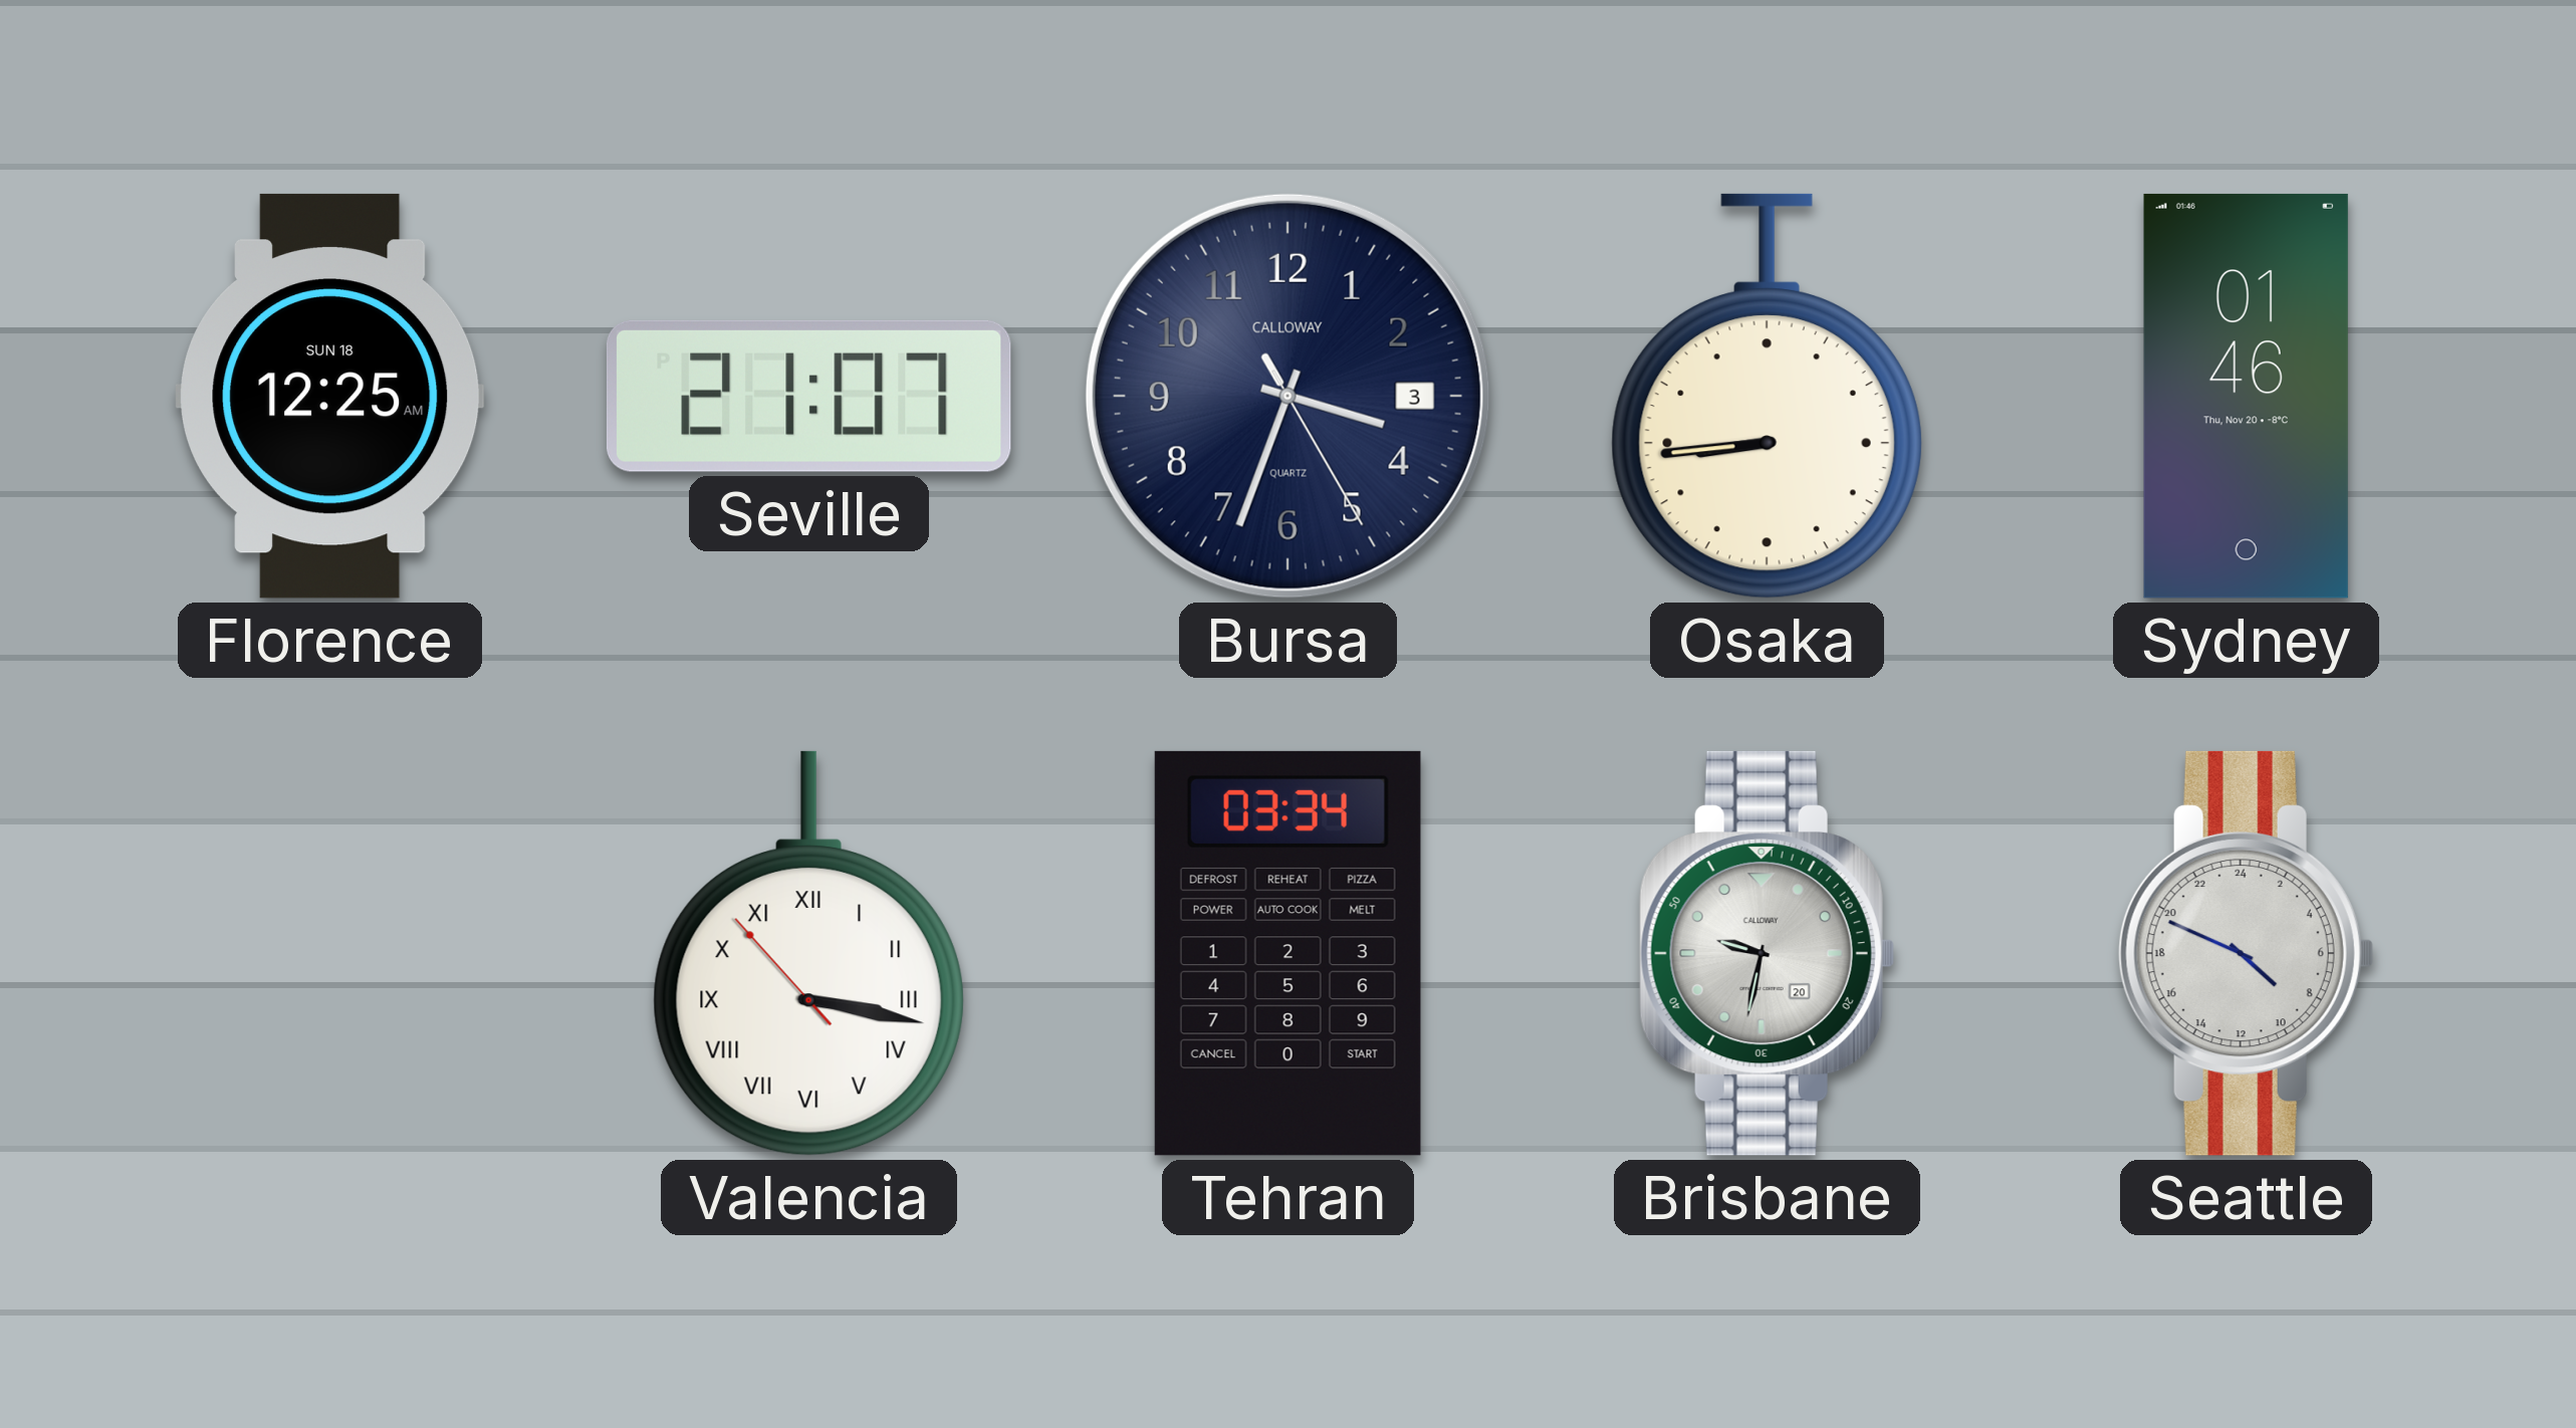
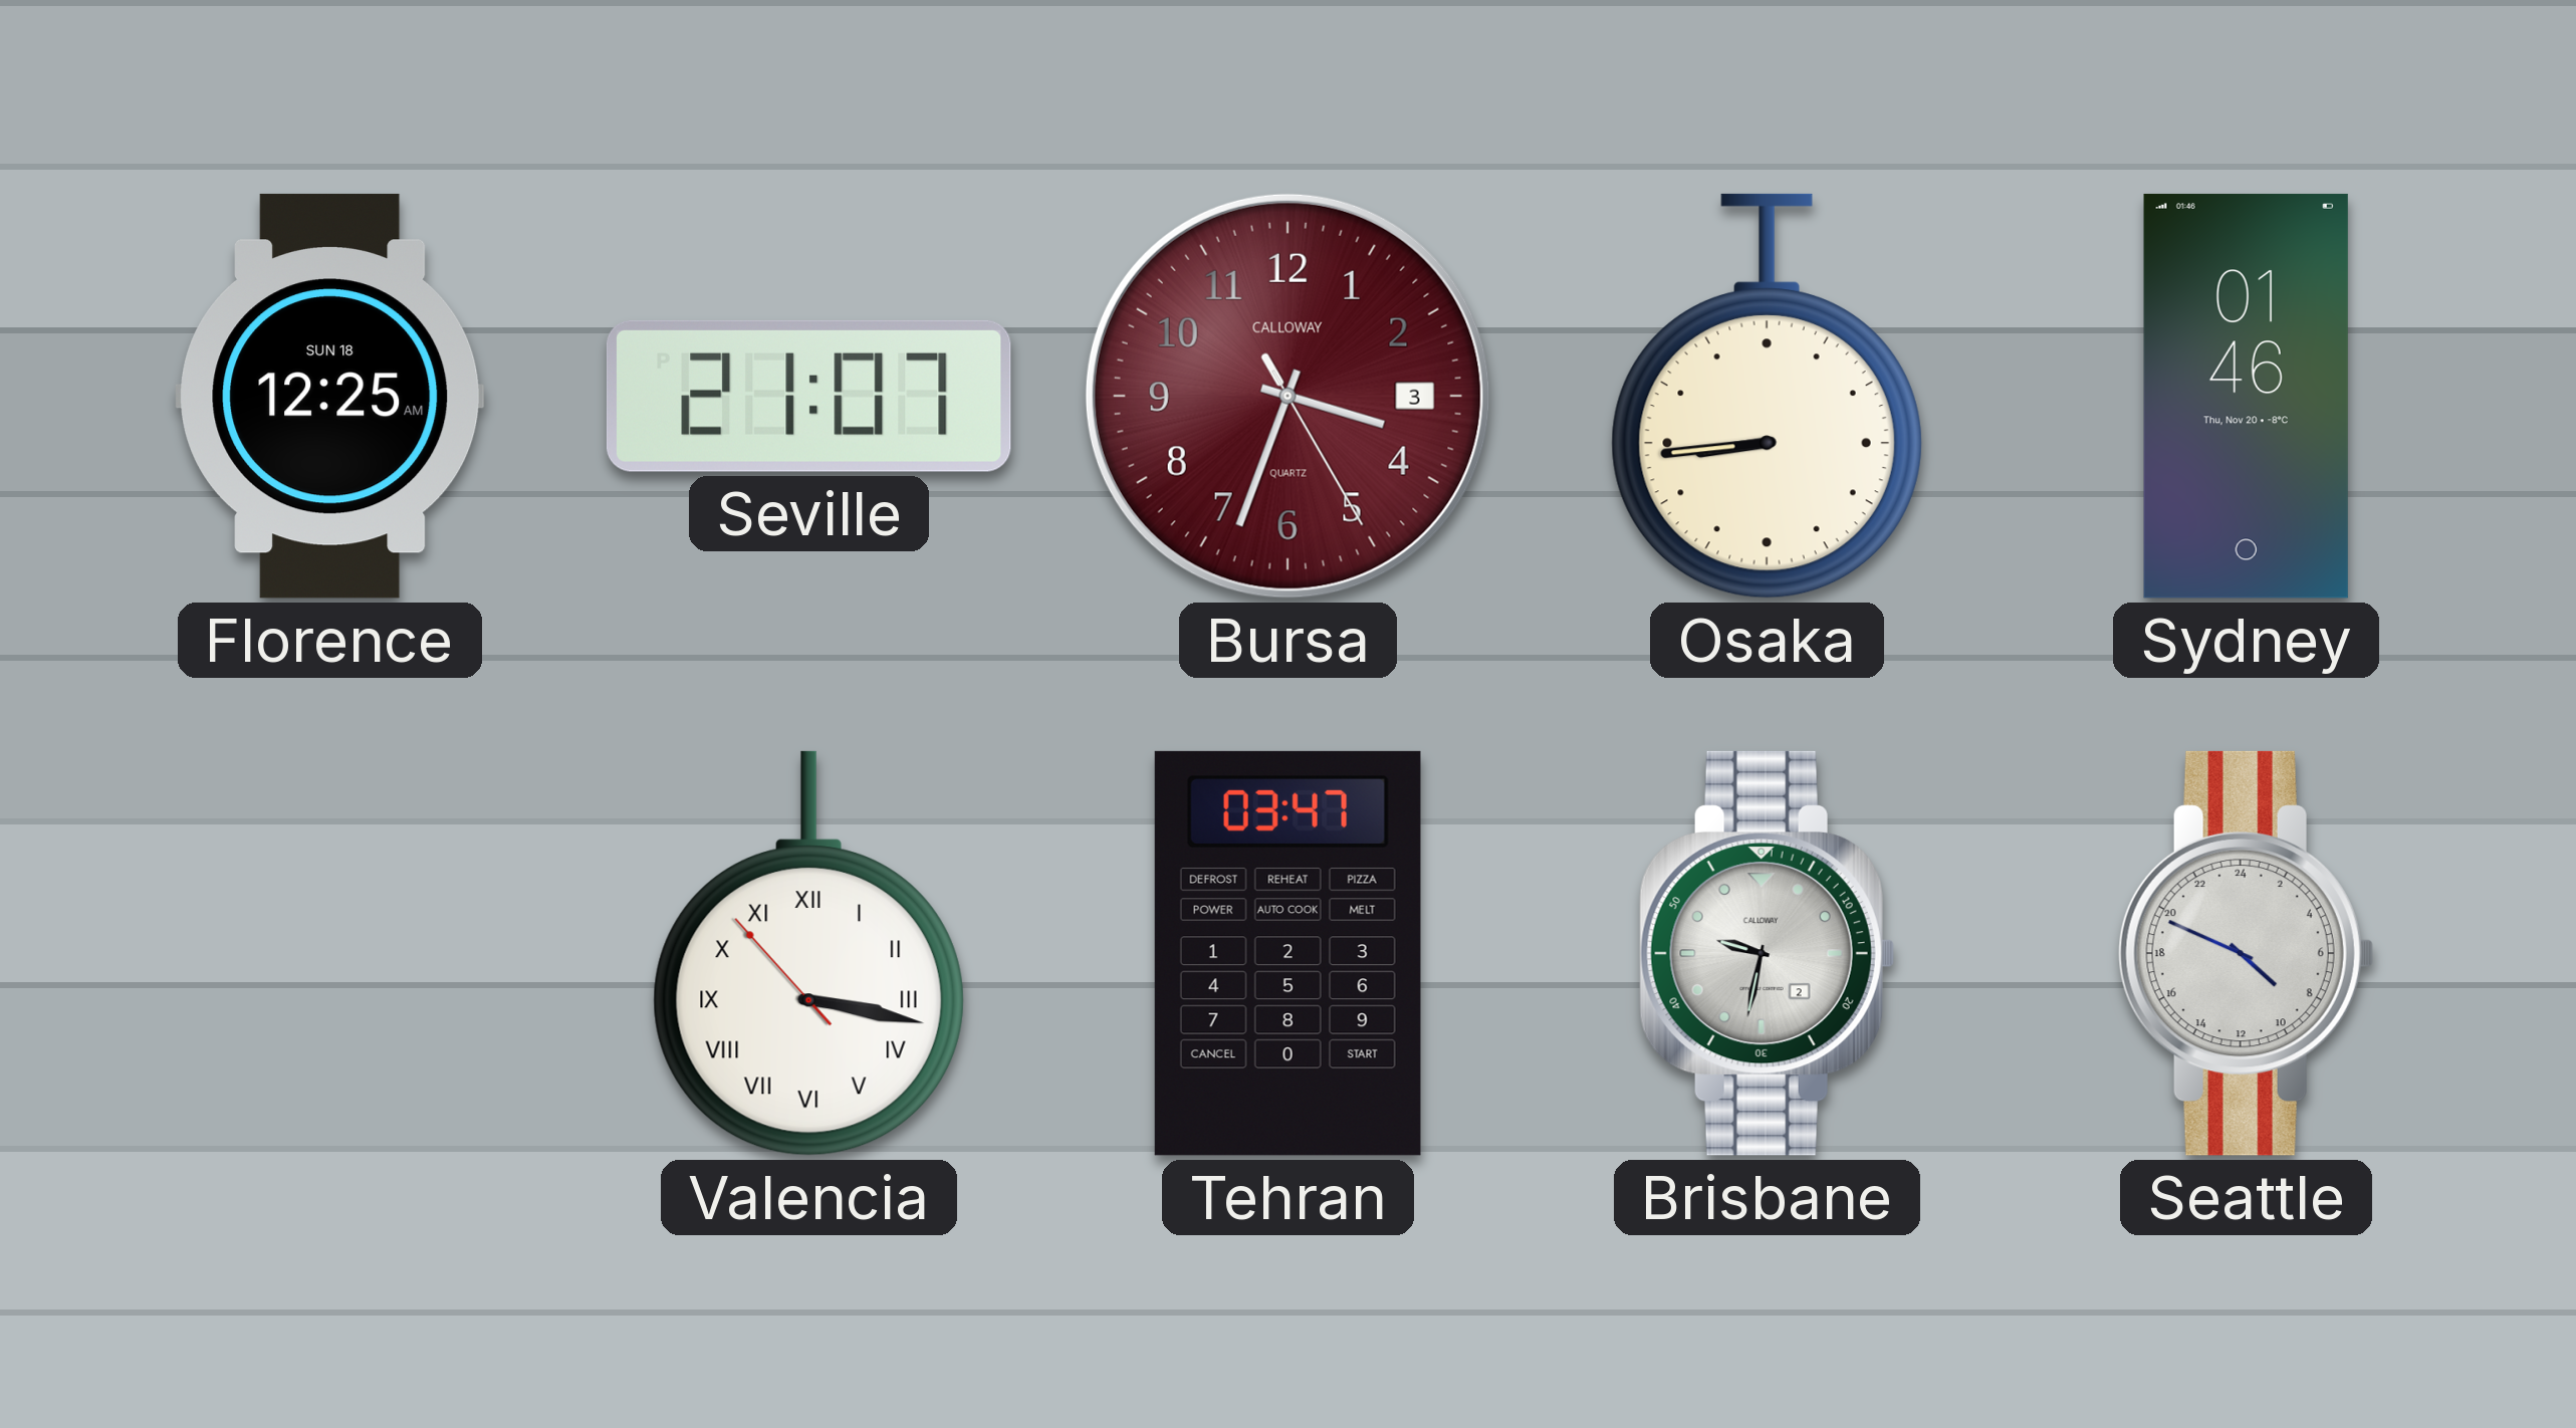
Bursa dial: navy -> burgundy
Tehran: 03:34 -> 03:47
Brisbane date: 20 -> 2
